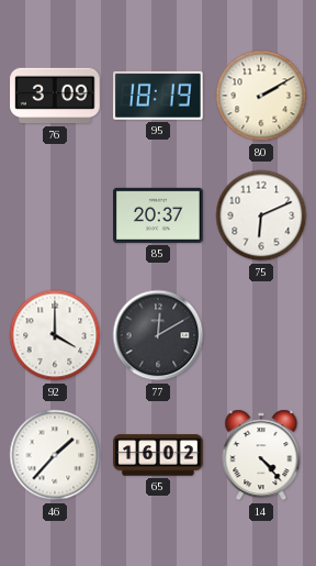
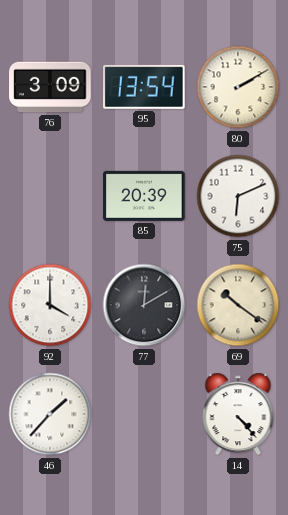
95: 18:19 -> 13:54
85: 20:37 -> 20:39
69: none -> 10:21
65: 16:02 -> none
